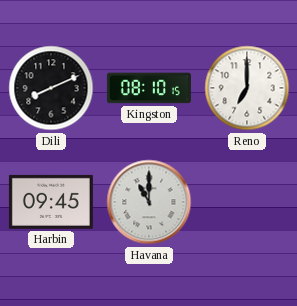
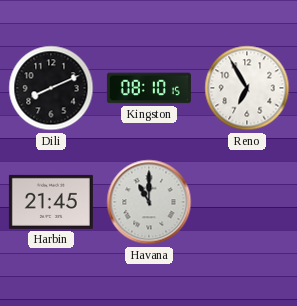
Reno: 7:00 -> 6:55
Harbin: 09:45 -> 21:45
